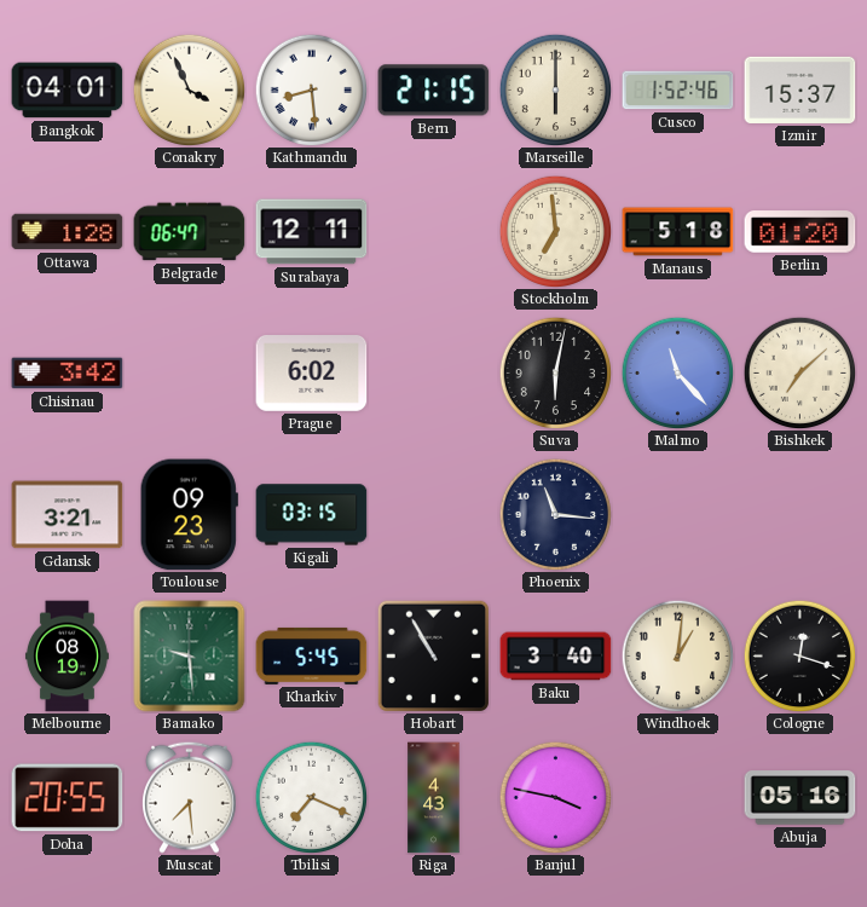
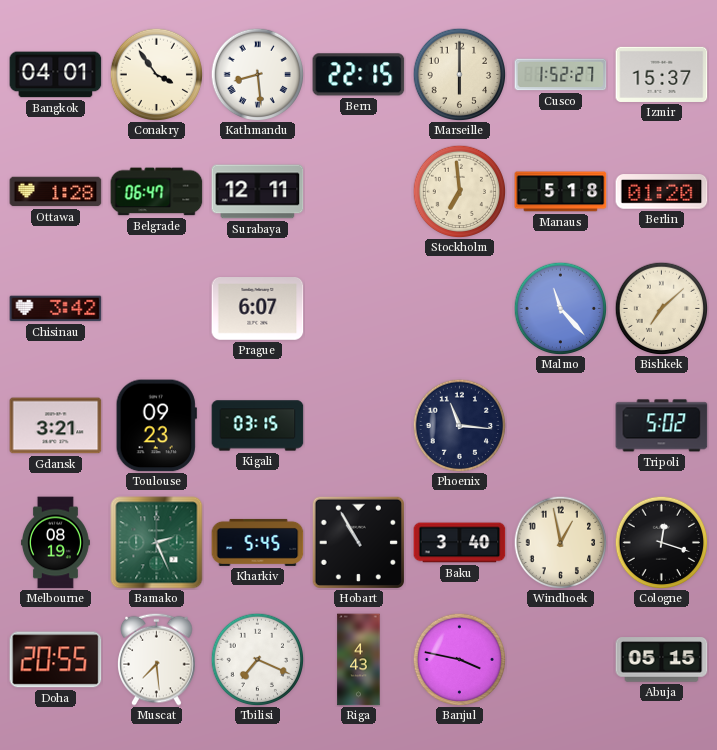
Conakry: 3:56 -> 3:54
Bern: 21:15 -> 22:15
Cusco: 1:52:46 -> 1:52:27
Prague: 6:02 -> 6:07
Suva: 6:02 -> none
Tripoli: none -> 5:02
Bamako: 9:29 -> 2:26
Windhoek: 1:01 -> 12:58
Abuja: 05:16 -> 05:15
